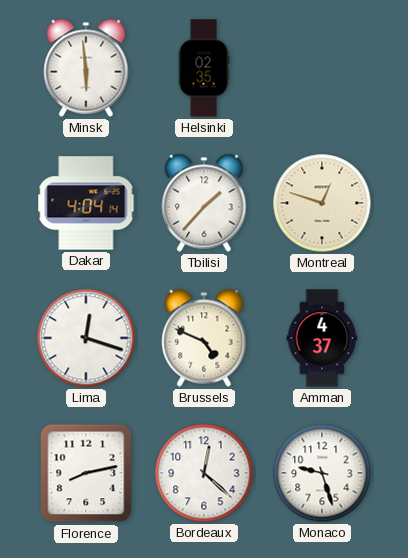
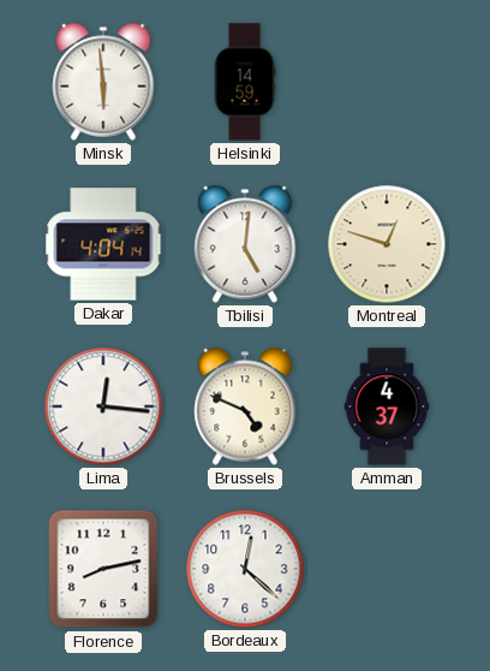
Helsinki: 02:35 -> 14:59
Tbilisi: 1:37 -> 5:01
Lima: 12:18 -> 12:16
Monaco: 9:27 -> none
